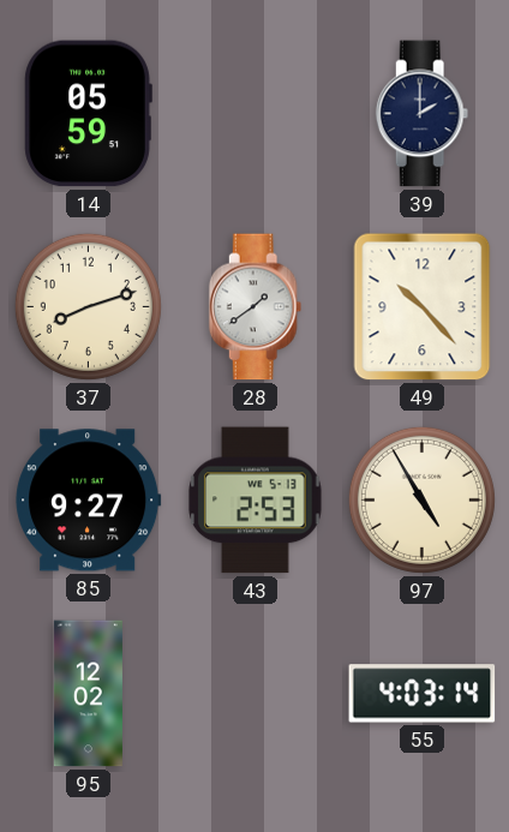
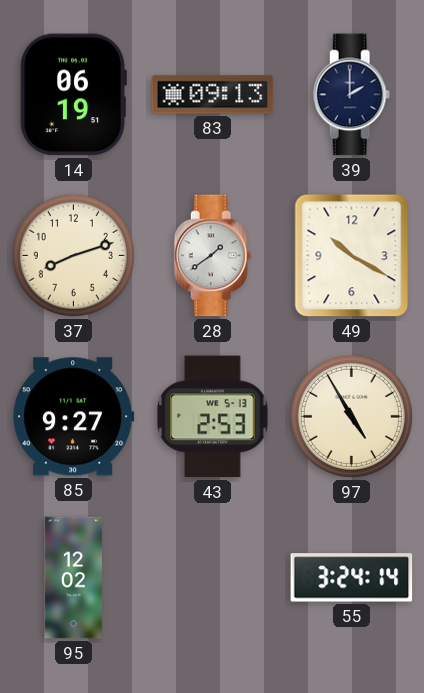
14: 05:59 -> 06:19
83: none -> 09:13
49: 10:23 -> 10:20
55: 4:03 -> 3:24
